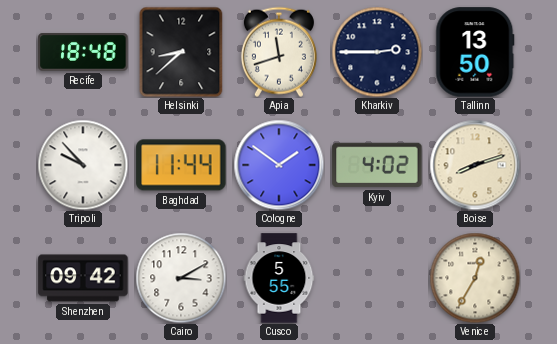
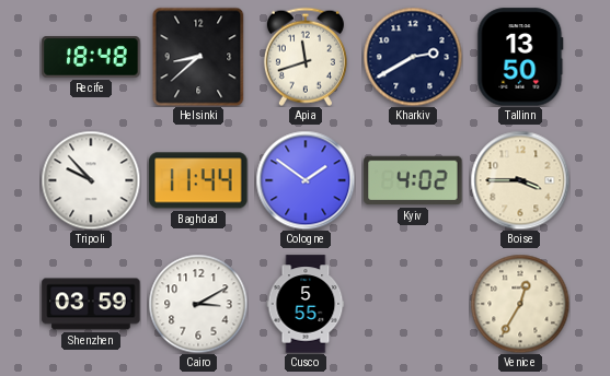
Kharkiv: 2:45 -> 2:40
Boise: 8:12 -> 3:45
Shenzhen: 09:42 -> 03:59
